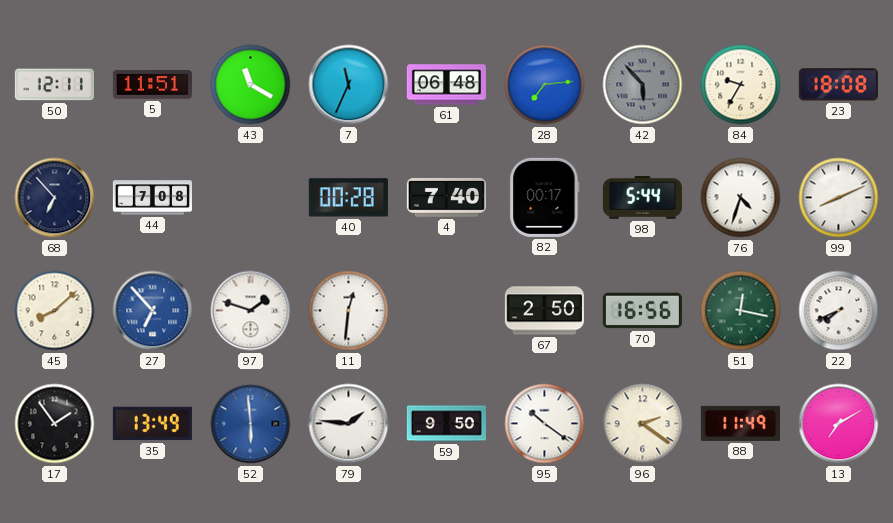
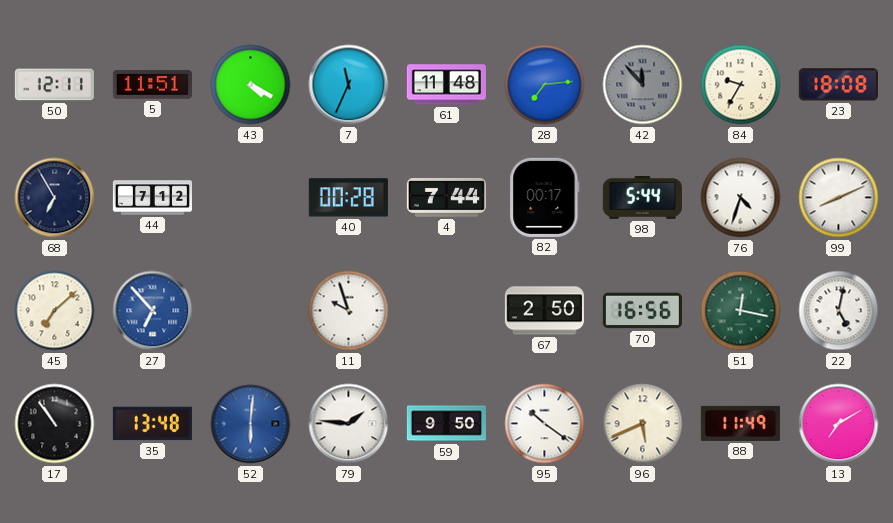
43: 11:20 -> 4:20
61: 06:48 -> 11:48
42: 5:53 -> 11:53
68: 6:53 -> 6:55
44: 7:08 -> 7:12
4: 7:40 -> 7:44
45: 8:08 -> 7:08
97: 1:48 -> none
11: 12:31 -> 9:57
22: 7:41 -> 5:02
17: 1:54 -> 10:54
35: 13:49 -> 13:48
52: 5:59 -> 6:01
96: 2:21 -> 5:41
